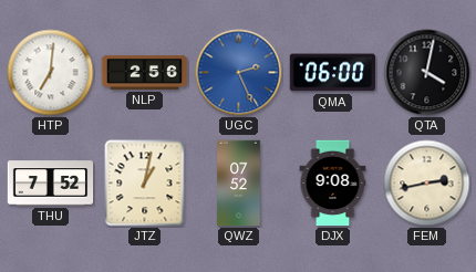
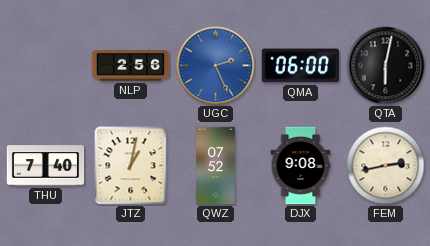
HTP: 7:01 -> none
QTA: 4:02 -> 6:02
THU: 7:52 -> 7:40
